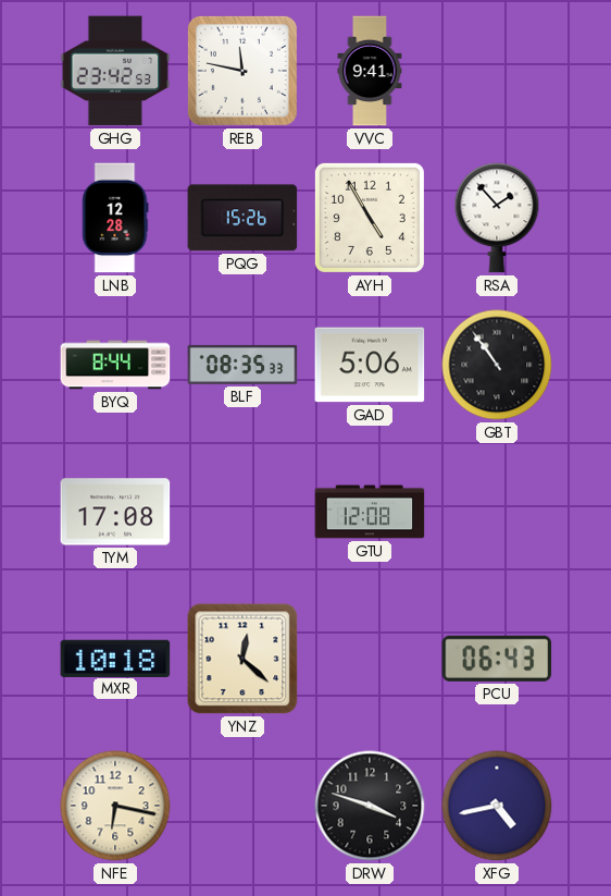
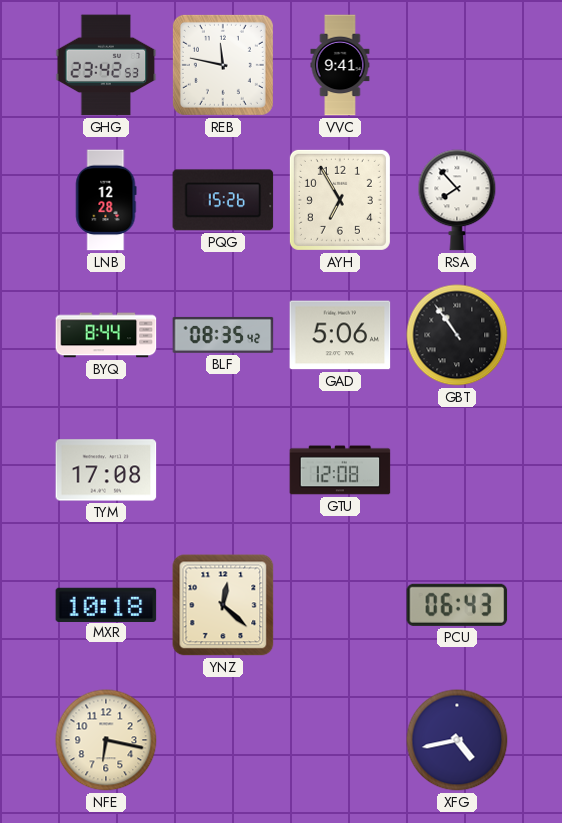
AYH: 4:55 -> 6:55
RSA: 1:53 -> 7:53
BLF: 08:35:33 -> 08:35:42
DRW: 3:48 -> none
